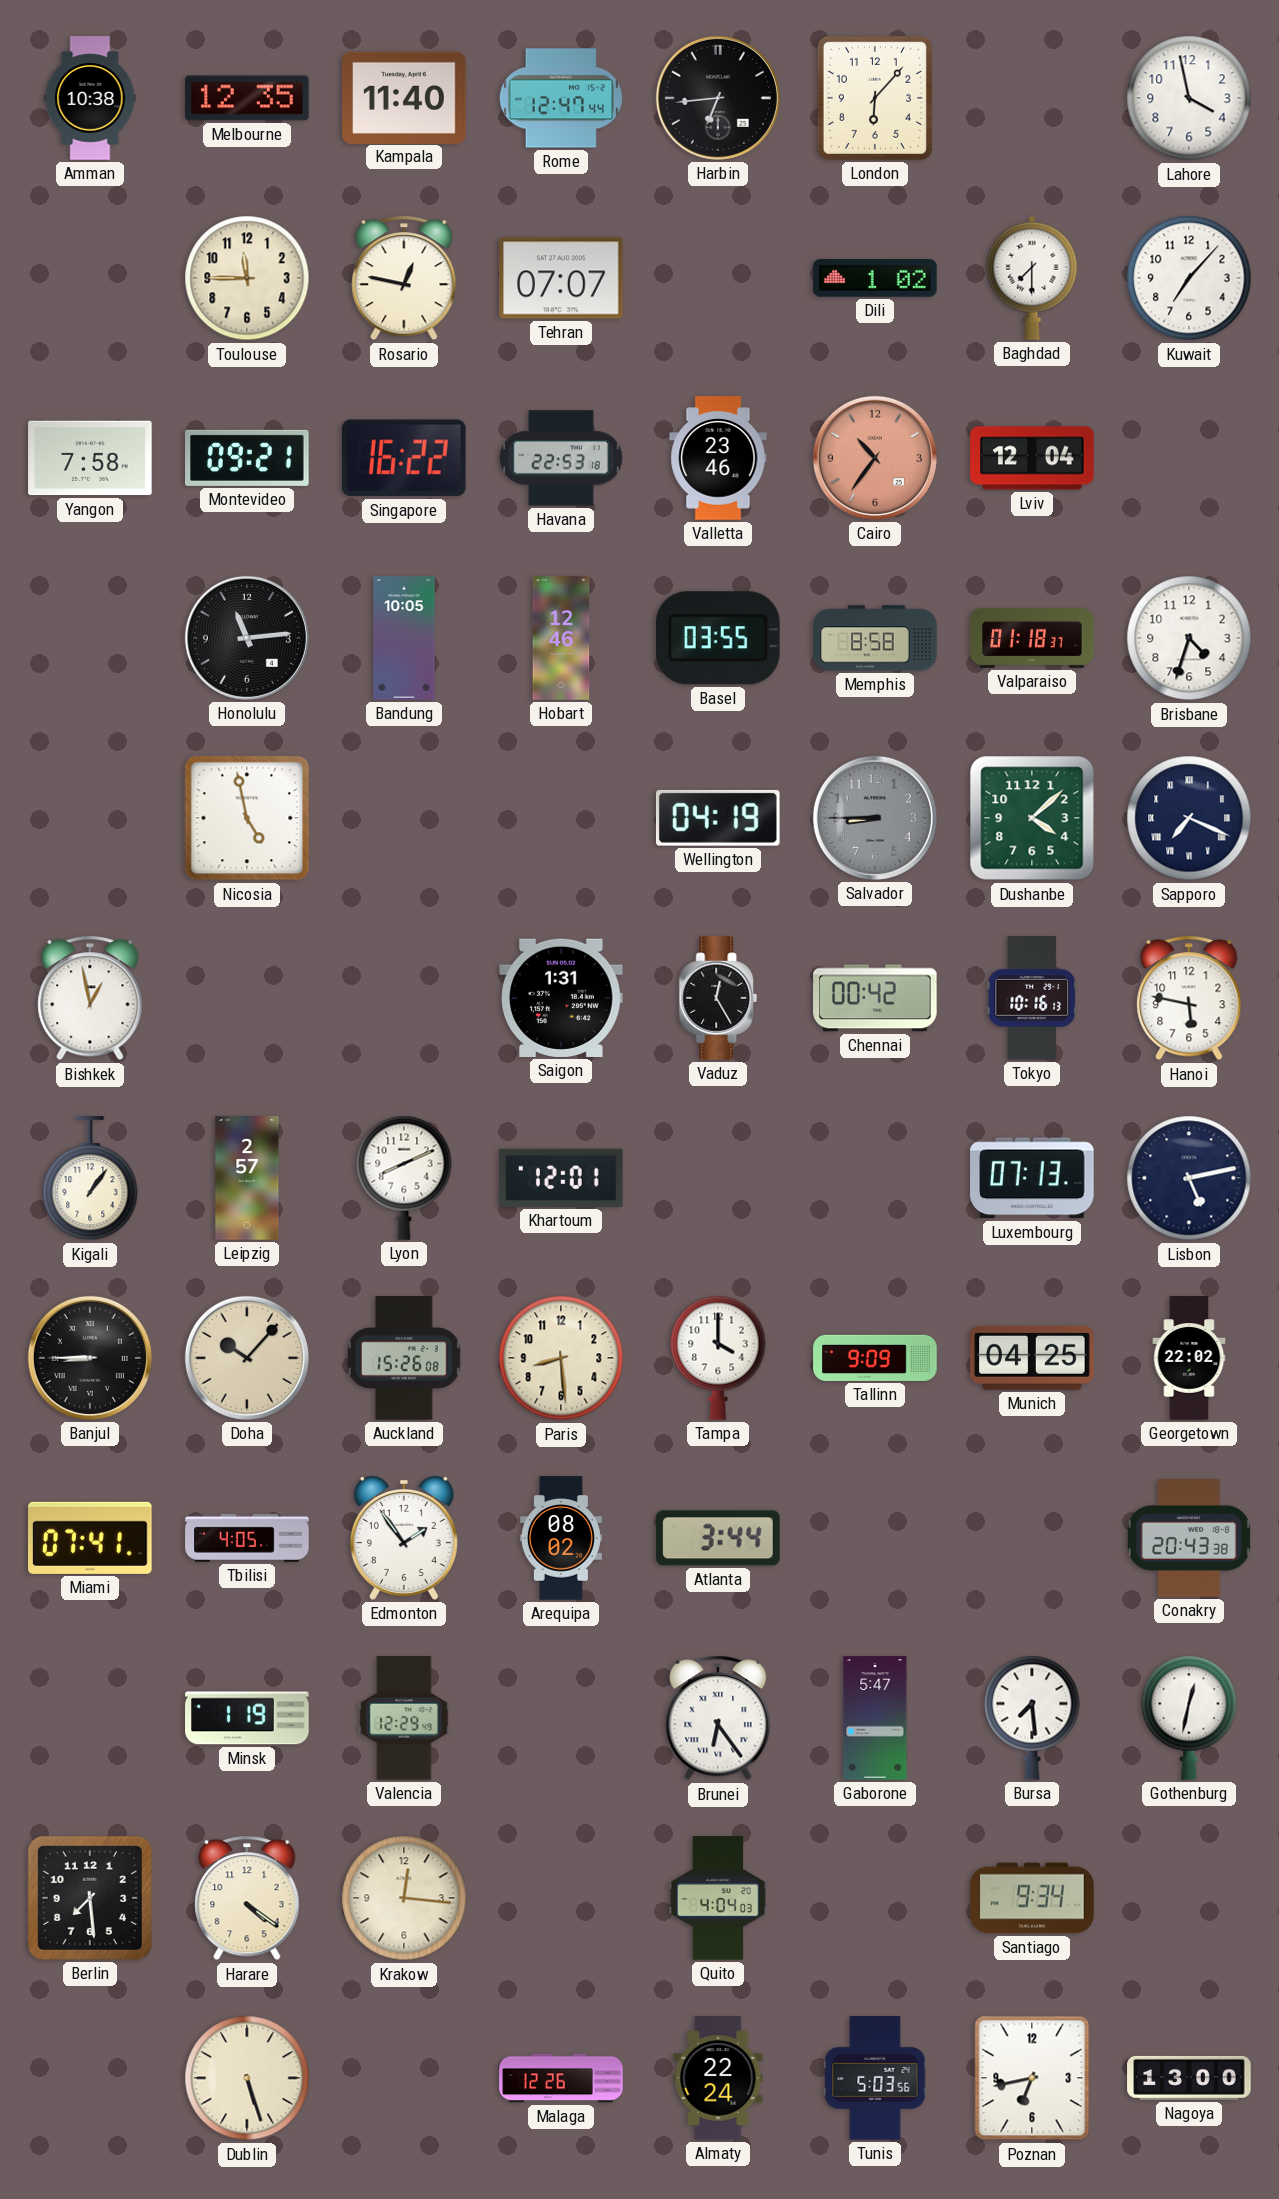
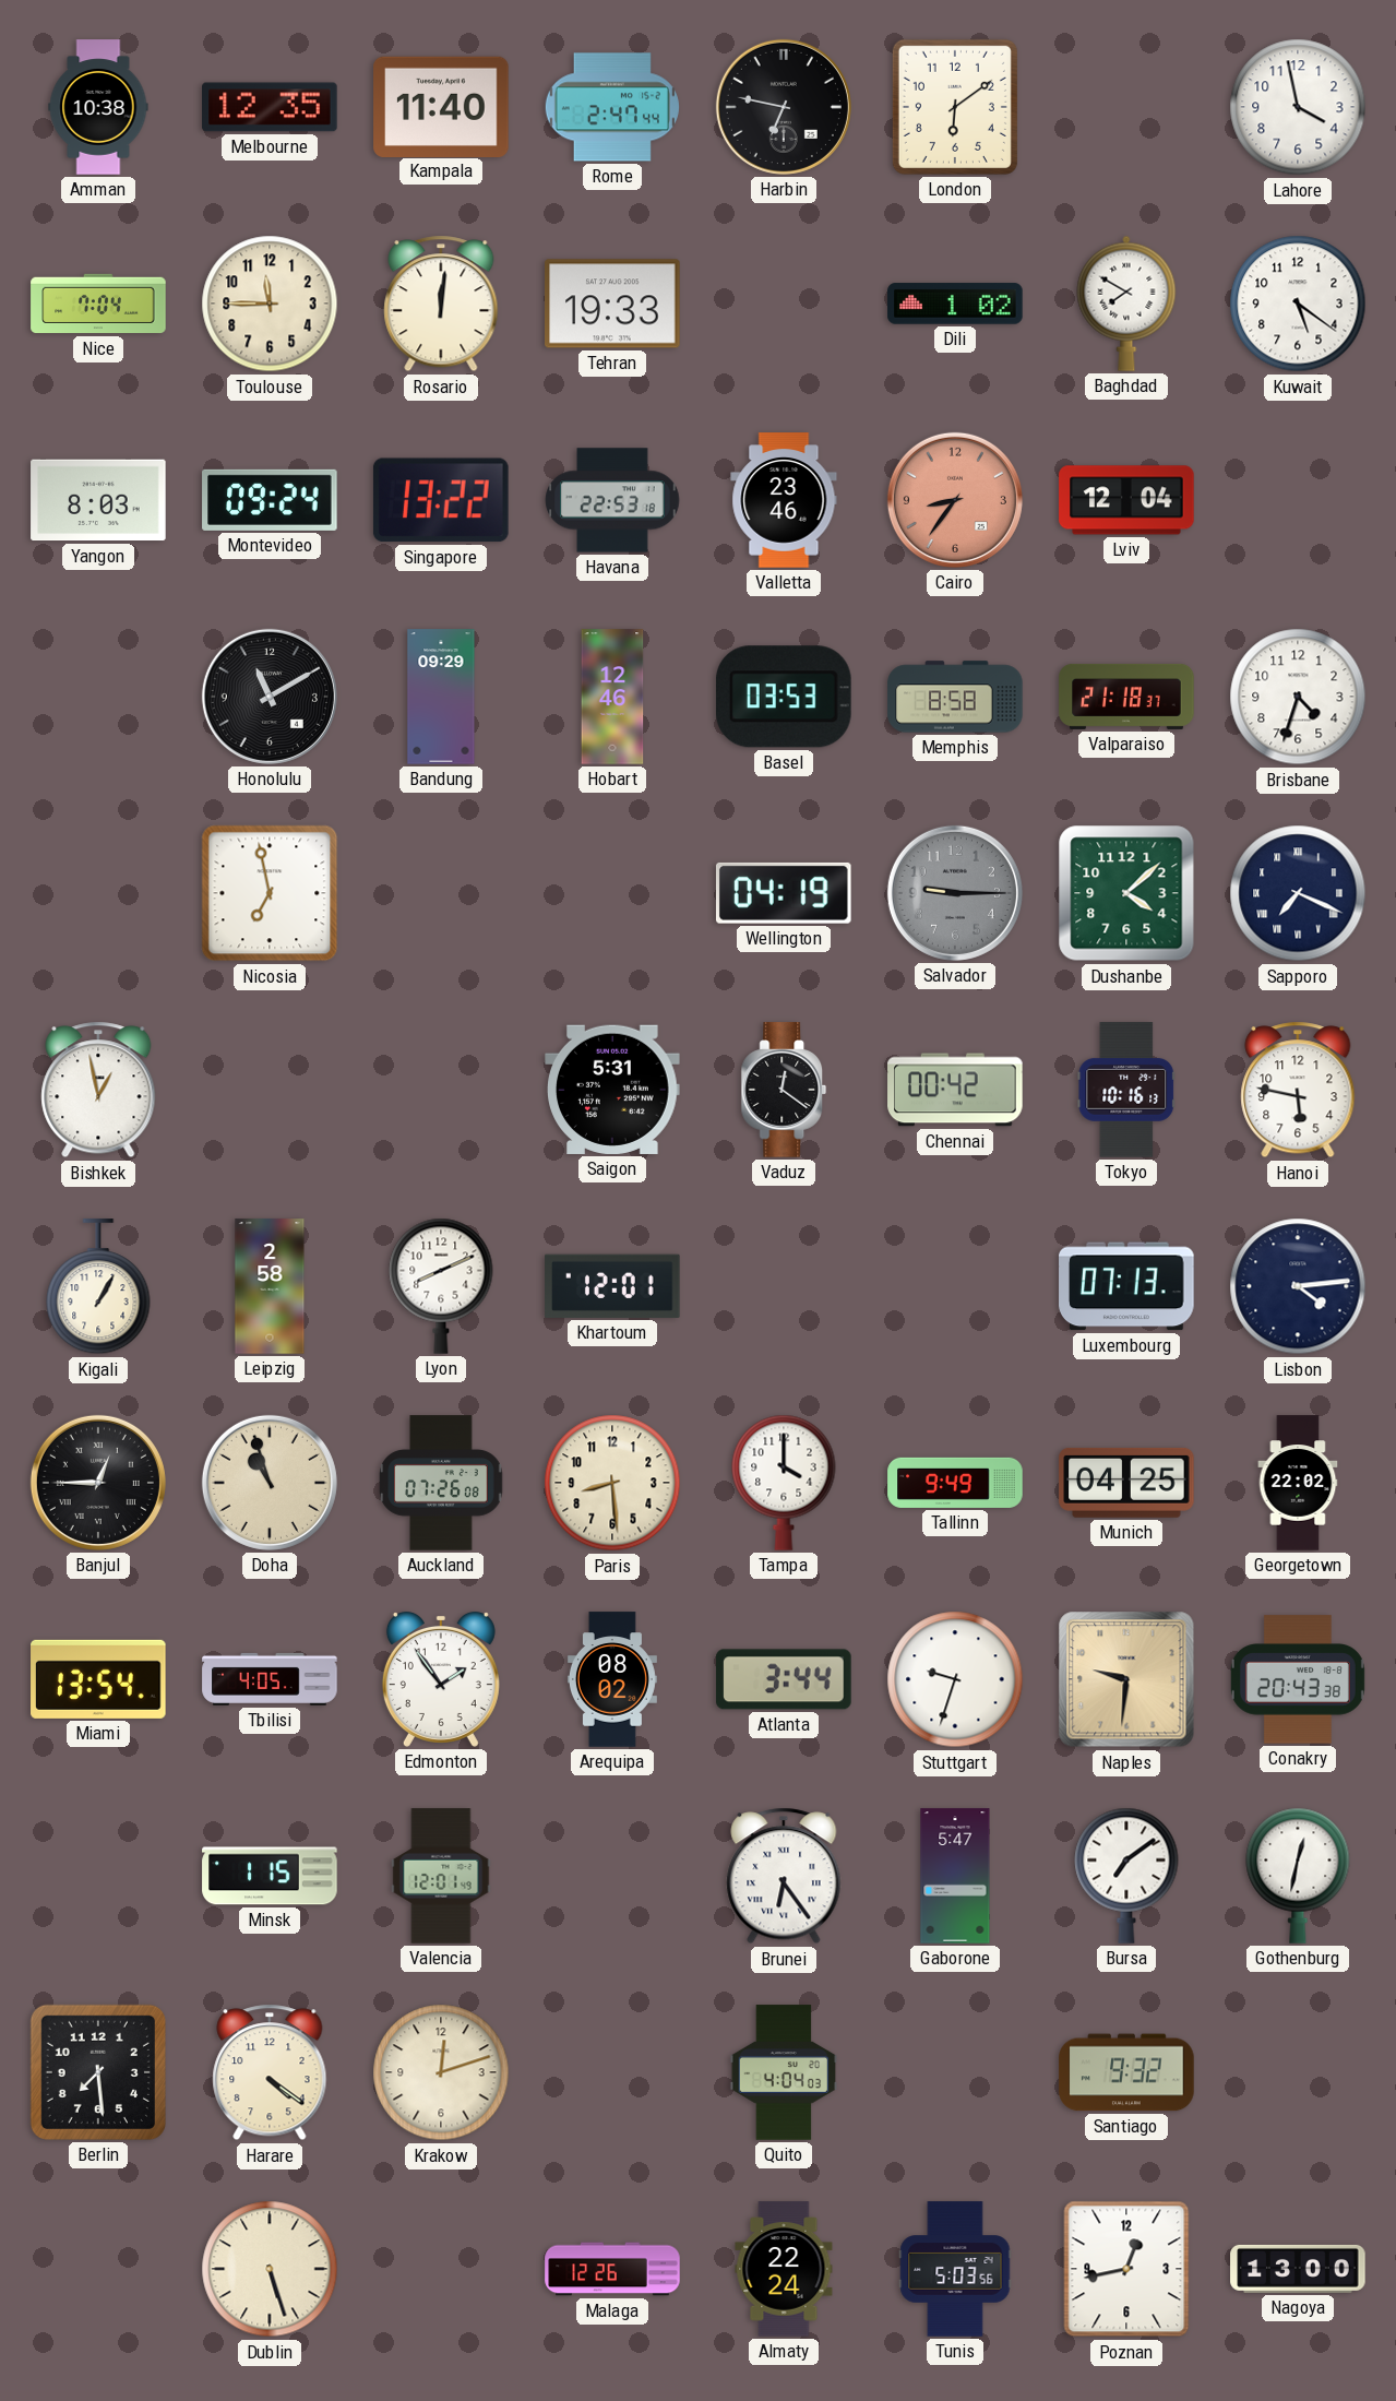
Rome: 12:47 -> 2:47
Harbin: 6:44 -> 6:47
London: 6:07 -> 6:09
Nice: none -> 7:04
Rosario: 12:47 -> 12:01
Tehran: 07:07 -> 19:33
Baghdad: 7:30 -> 7:50
Kuwait: 7:07 -> 5:21
Yangon: 7:58 -> 8:03
Montevideo: 09:21 -> 09:24
Singapore: 16:22 -> 13:22
Cairo: 10:36 -> 8:36
Honolulu: 11:14 -> 11:10
Bandung: 10:05 -> 09:29
Basel: 03:55 -> 03:53
Valparaiso: 01:18 -> 21:18
Nicosia: 4:58 -> 6:58
Salvador: 8:45 -> 9:15
Saigon: 1:31 -> 5:31
Vaduz: 12:25 -> 12:21
Kigali: 1:06 -> 1:05
Leipzig: 2:57 -> 2:58
Lisbon: 5:13 -> 4:14
Banjul: 8:45 -> 12:45
Doha: 10:07 -> 10:57
Auckland: 15:26 -> 07:26
Tallinn: 9:09 -> 9:49
Miami: 07:41 -> 13:54
Stuttgart: none -> 9:33
Naples: none -> 9:31
Minsk: 1:19 -> 1:15
Valencia: 12:29 -> 12:01
Bursa: 7:29 -> 7:09
Krakow: 12:16 -> 12:12
Santiago: 9:34 -> 9:32
Poznan: 6:43 -> 12:43
